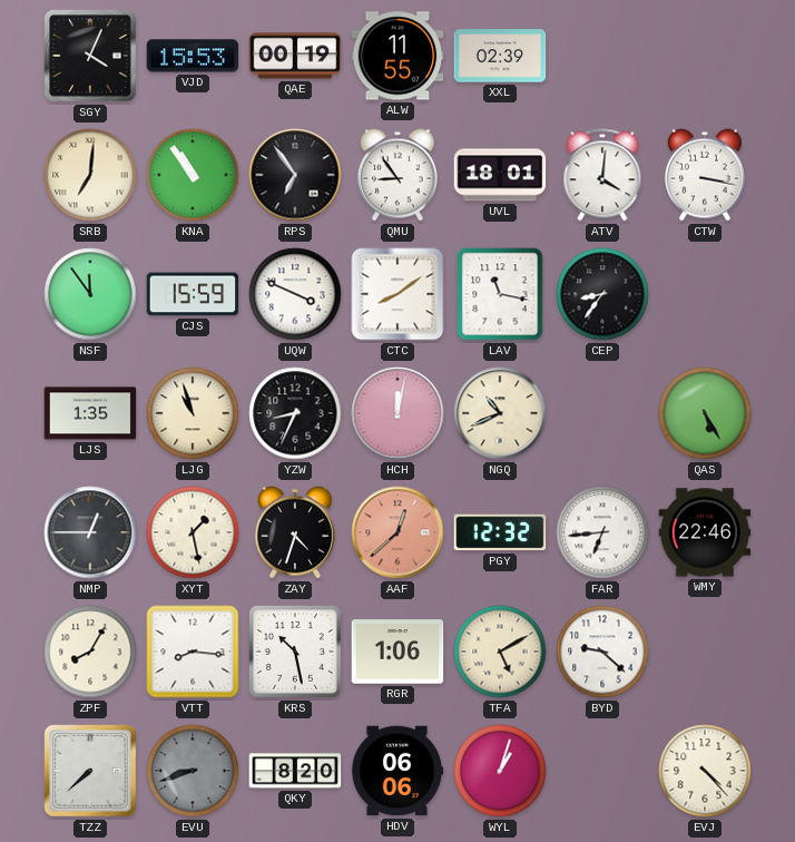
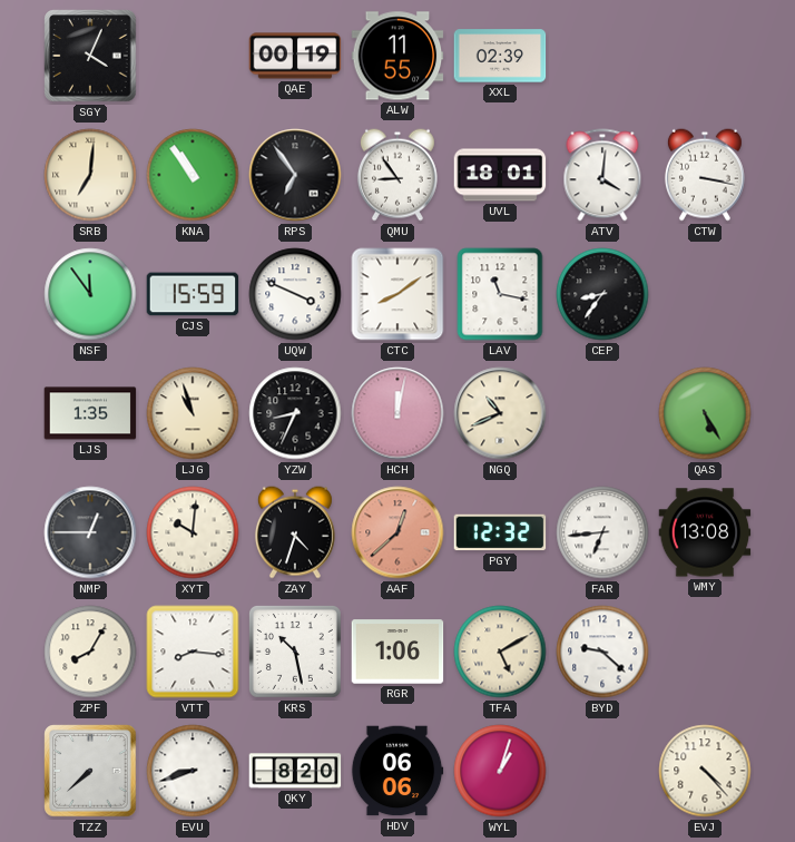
VJD: 15:53 -> none
XYT: 1:28 -> 10:01
WMY: 22:46 -> 13:08
EVU dial: grey -> white
